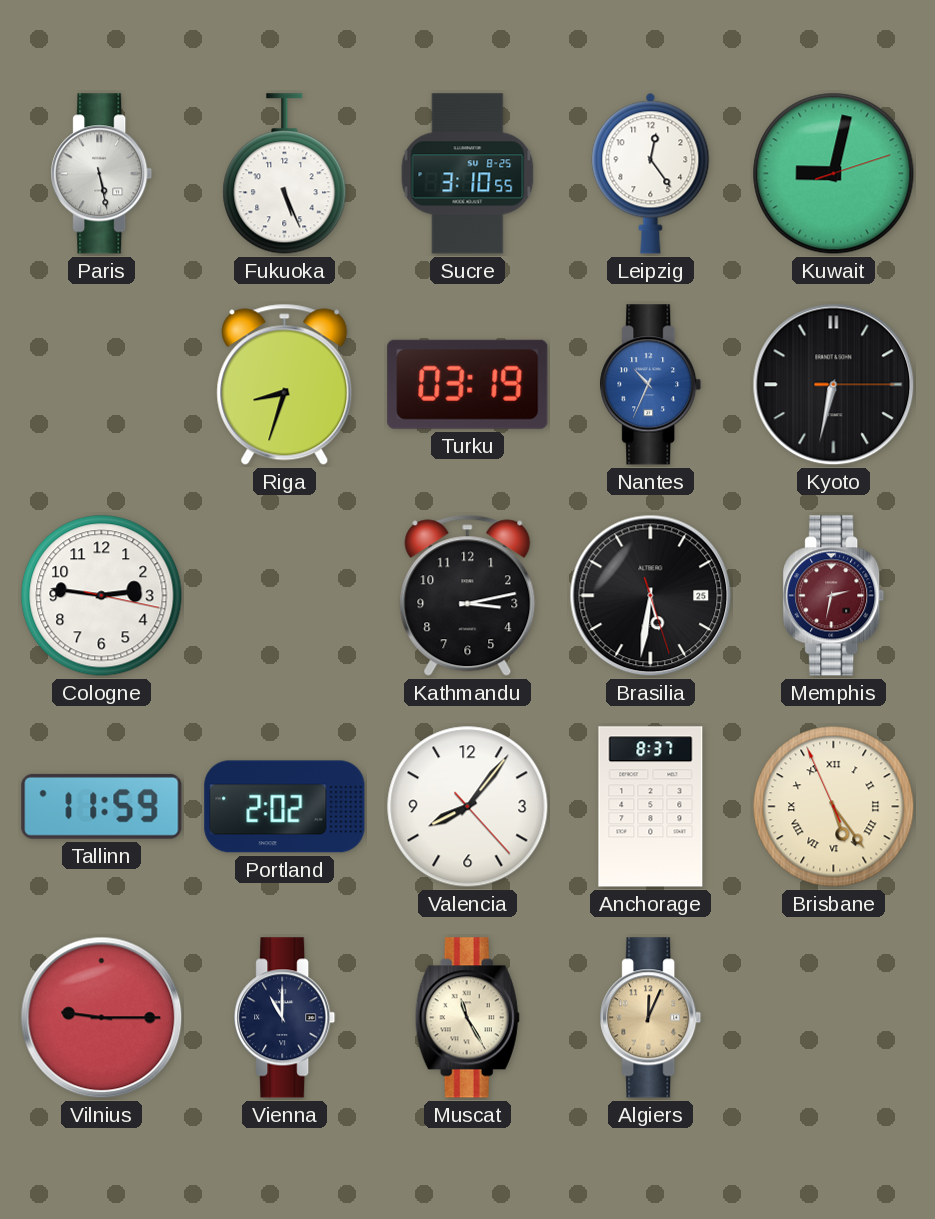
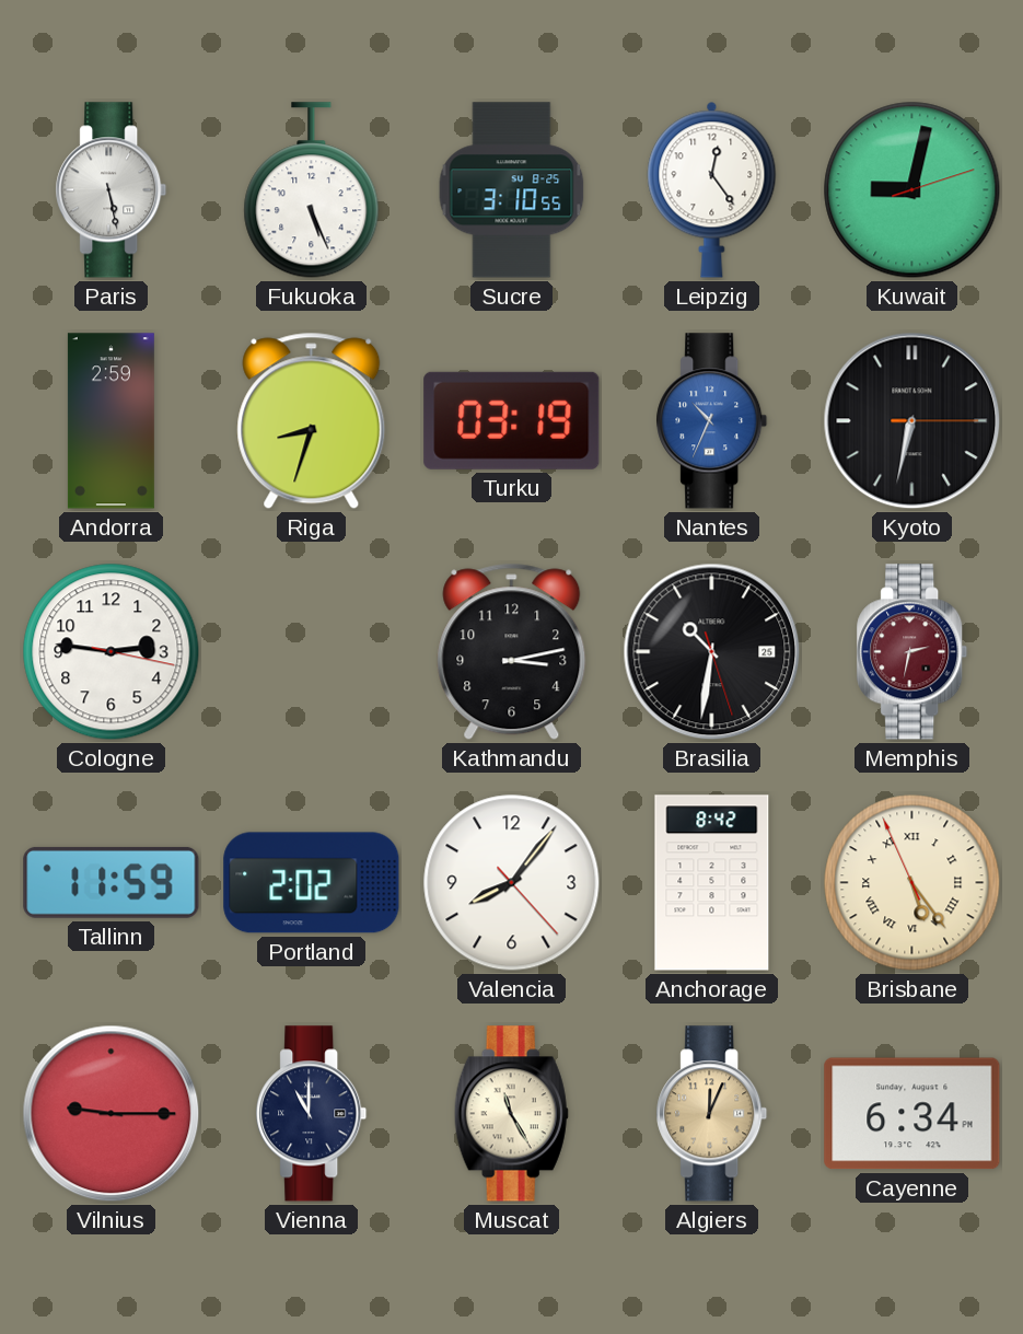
Andorra: none -> 2:59
Brasilia: 5:31 -> 10:31
Anchorage: 8:37 -> 8:42
Cayenne: none -> 6:34
